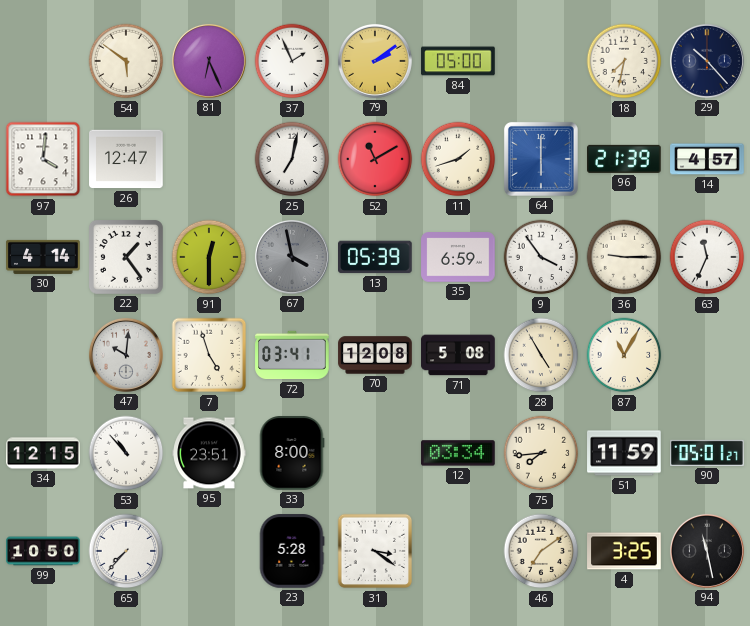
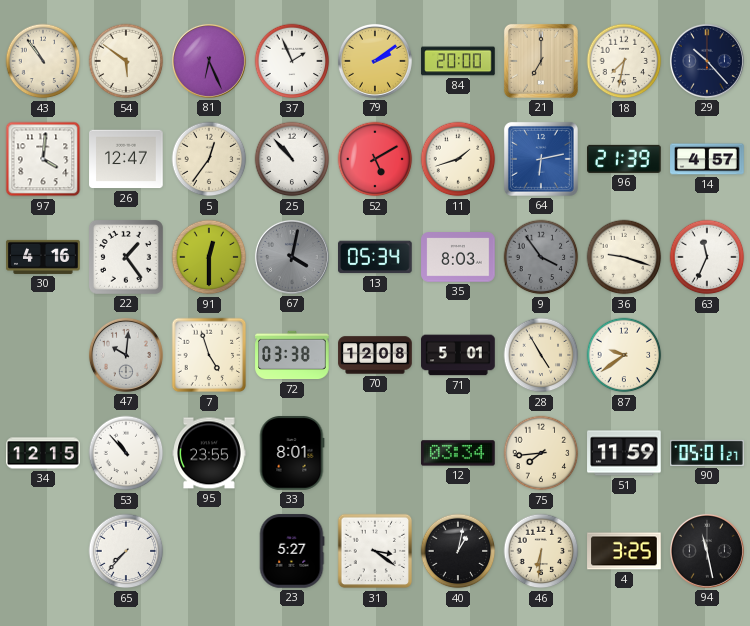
43: none -> 10:54
84: 05:00 -> 20:00
21: none -> 7:00
5: none -> 12:36
25: 7:02 -> 10:53
52: 11:10 -> 5:10
64: 6:00 -> 6:13
30: 4:14 -> 4:16
67: 3:58 -> 4:02
13: 05:39 -> 05:34
35: 6:59 -> 8:03
9 dial: white -> grey
36: 9:15 -> 9:18
72: 03:41 -> 03:38
71: 5:08 -> 5:01
87: 11:05 -> 9:39
95: 23:51 -> 23:55
33: 8:00 -> 8:01
99: 10:50 -> none
23: 5:28 -> 5:27
40: none -> 1:02
46: 7:09 -> 6:31
